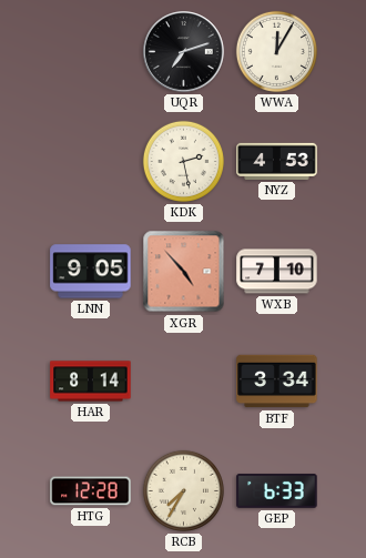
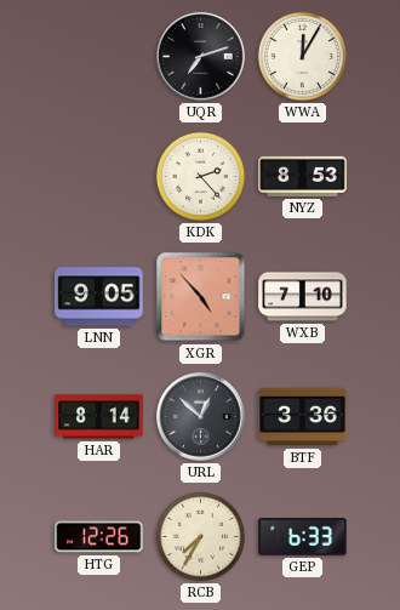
KDK: 2:28 -> 2:23
NYZ: 4:53 -> 8:53
URL: none -> 12:52
BTF: 3:34 -> 3:36
HTG: 12:28 -> 12:26
